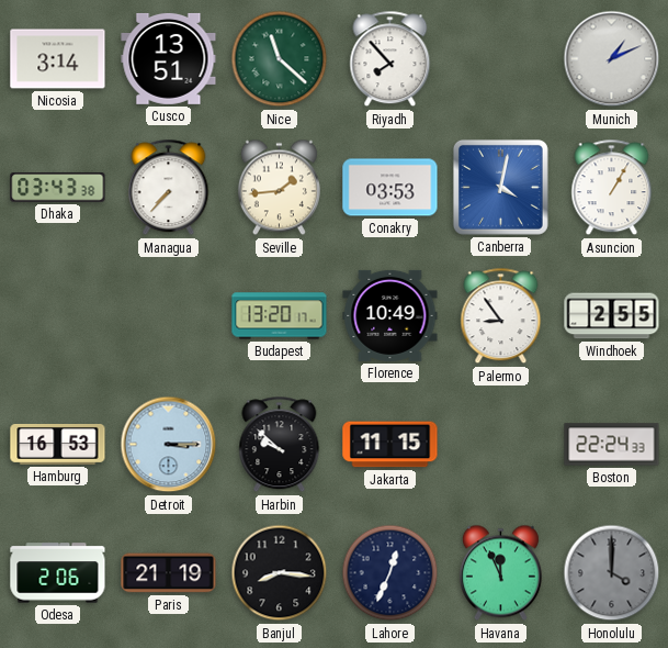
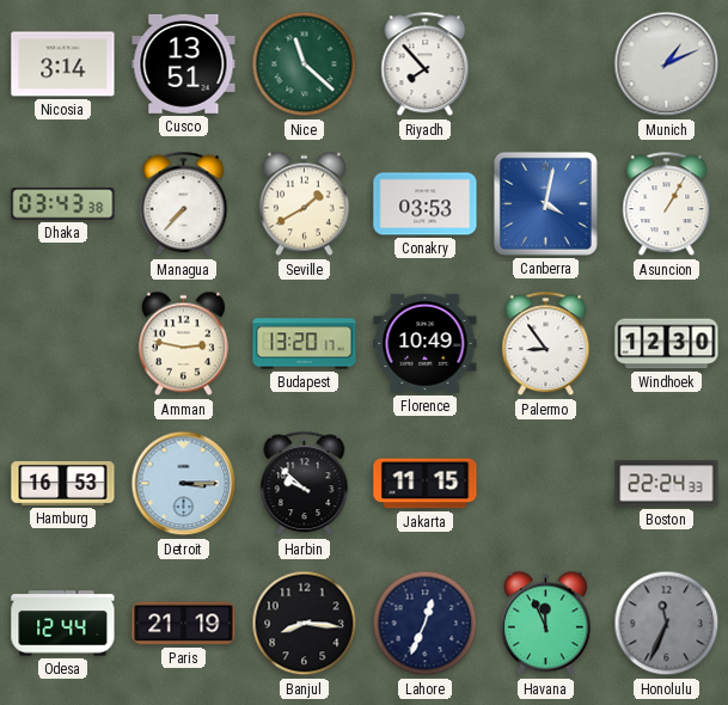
Seville: 1:44 -> 1:40
Amman: none -> 2:47
Windhoek: 2:55 -> 12:30
Odesa: 2:06 -> 12:44
Honolulu: 4:00 -> 11:34
